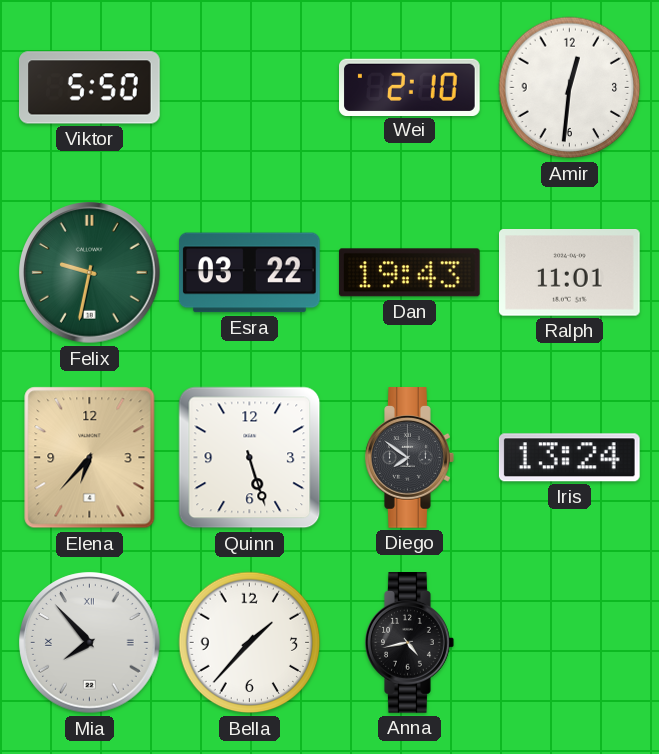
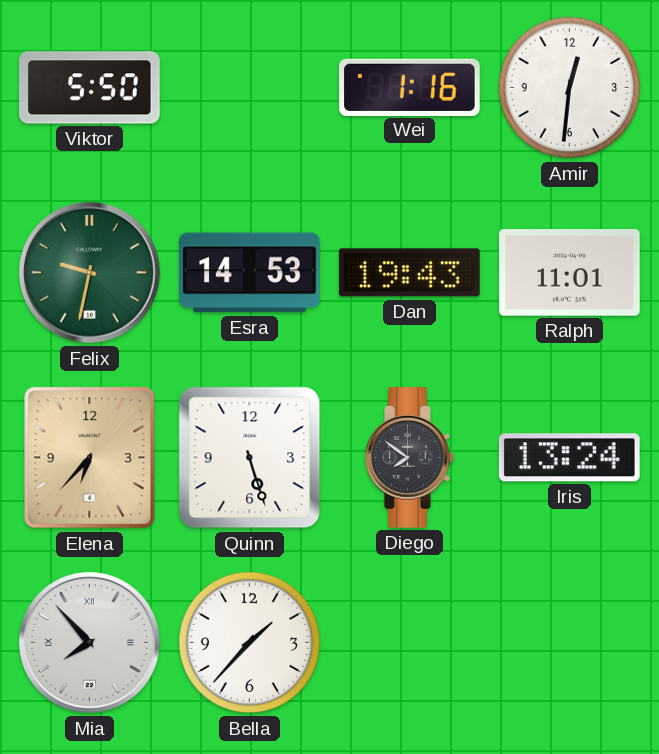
Wei: 2:10 -> 1:16
Esra: 03:22 -> 14:53
Anna: 4:43 -> none
